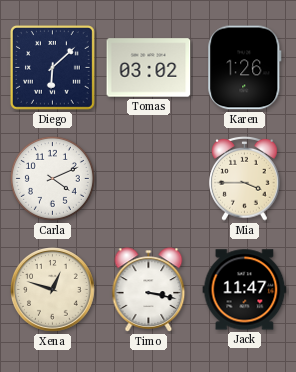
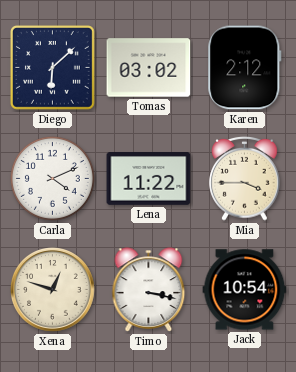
Karen: 1:26 -> 2:12
Lena: none -> 11:22
Jack: 11:47 -> 10:54
